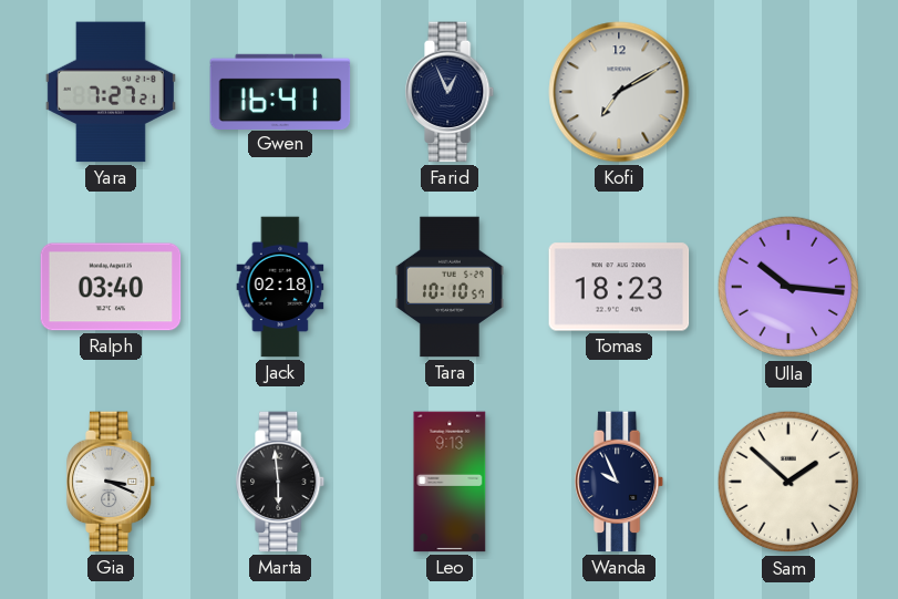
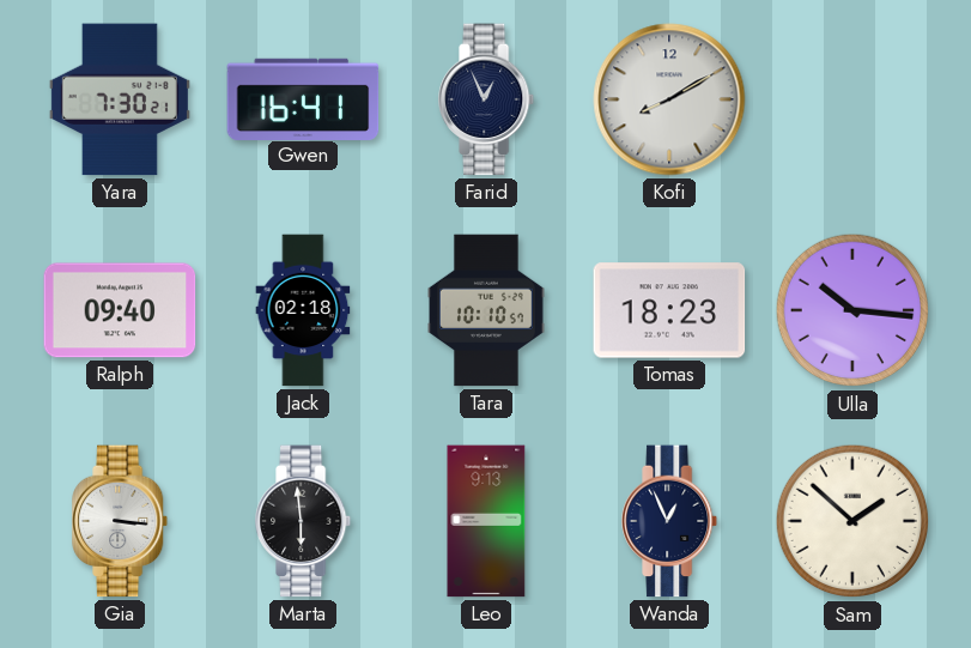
Yara: 7:27 -> 7:30
Kofi: 7:10 -> 8:10
Ralph: 03:40 -> 09:40
Gia: 3:19 -> 3:16
Wanda: 9:56 -> 12:56
